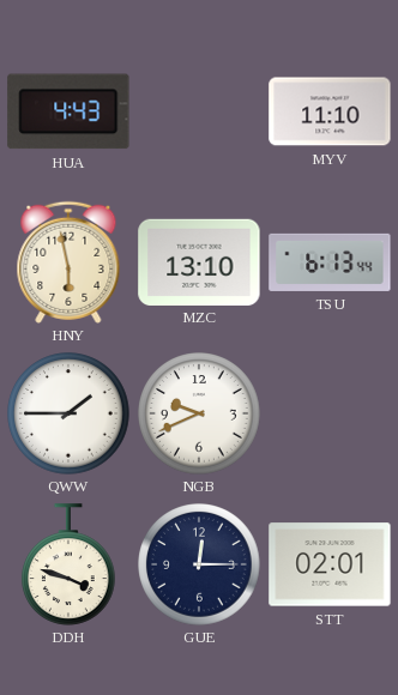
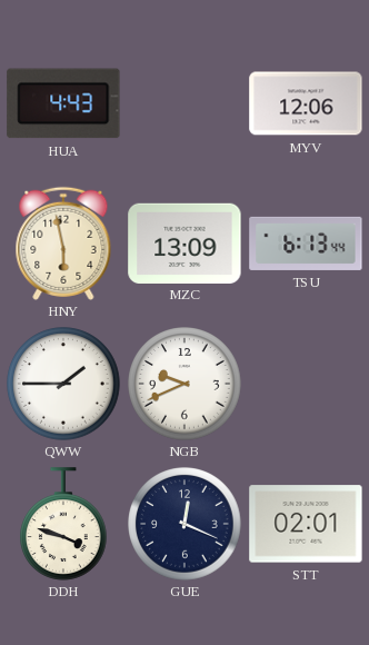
MYV: 11:10 -> 12:06
MZC: 13:10 -> 13:09
GUE: 12:15 -> 12:19
